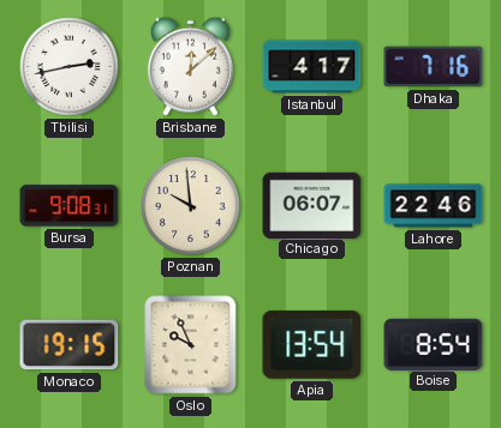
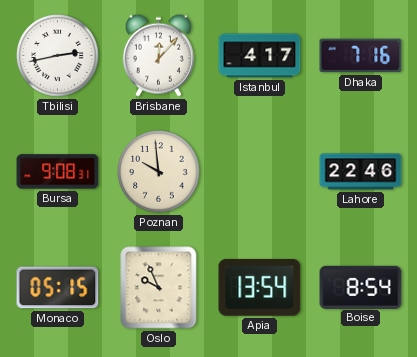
Brisbane: 12:08 -> 12:07
Chicago: 06:07 -> none
Monaco: 19:15 -> 05:15
